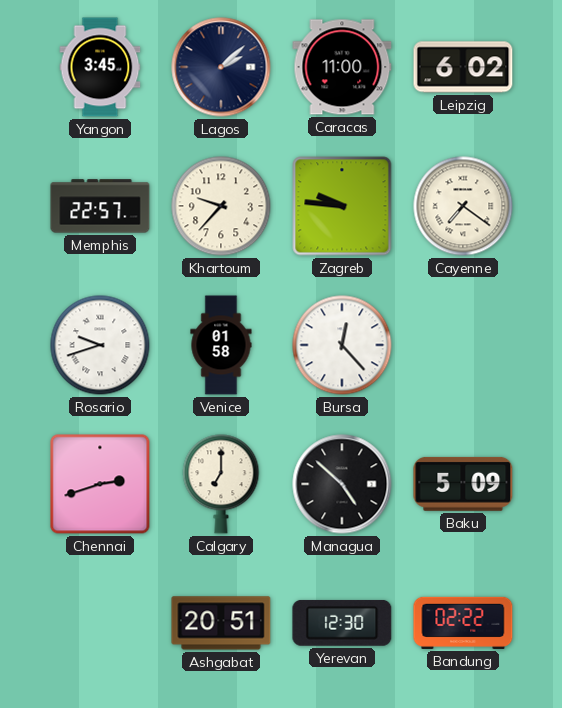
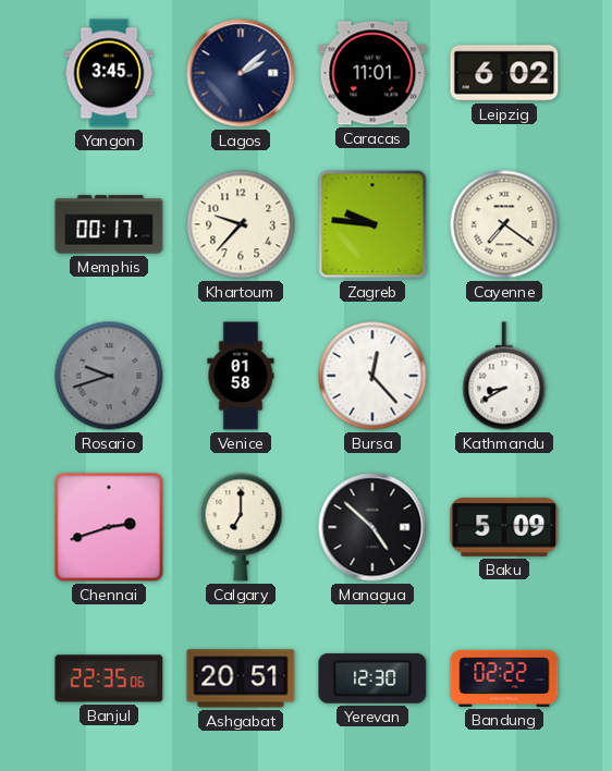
Caracas: 11:00 -> 11:01
Memphis: 22:57 -> 00:17
Rosario dial: white -> grey
Kathmandu: none -> 8:40
Banjul: none -> 22:35
